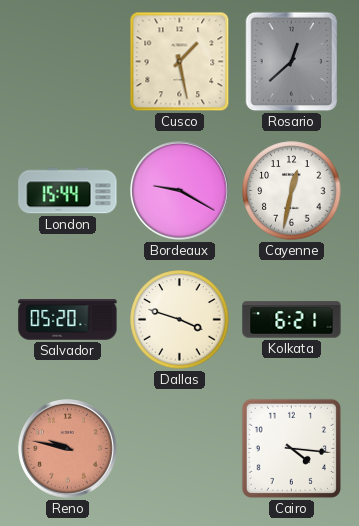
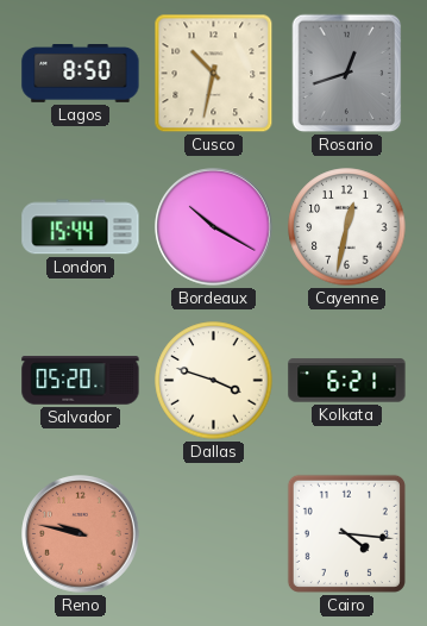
Lagos: none -> 8:50
Cusco: 1:28 -> 10:32
Rosario: 12:38 -> 12:42
Bordeaux: 9:20 -> 10:20
